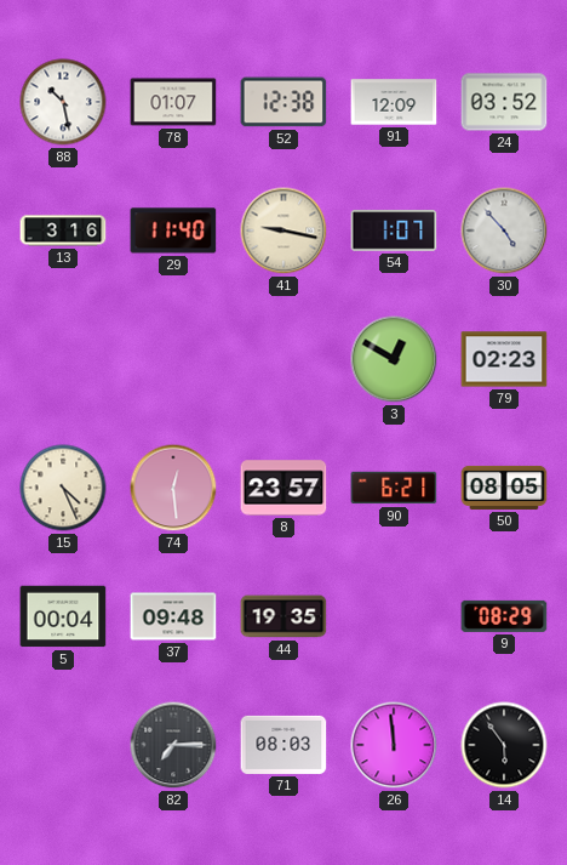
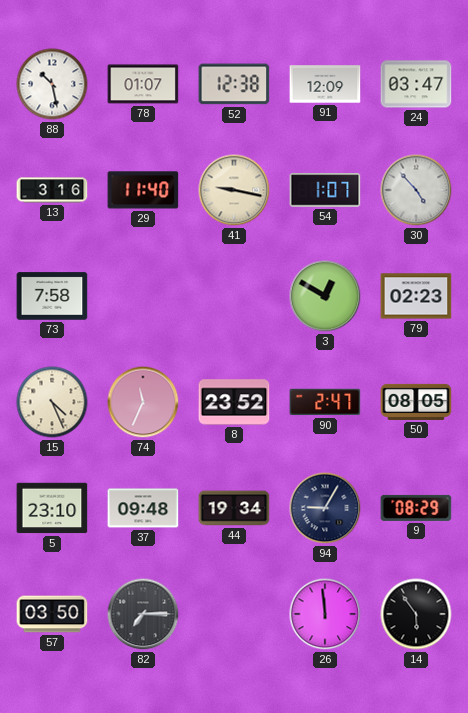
24: 03:52 -> 03:47
73: none -> 7:58
74: 12:29 -> 11:34
8: 23:57 -> 23:52
90: 6:21 -> 2:47
5: 00:04 -> 23:10
44: 19:35 -> 19:34
94: none -> 9:05
57: none -> 03:50
71: 08:03 -> none
